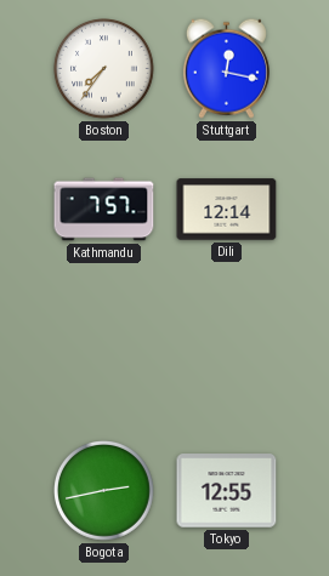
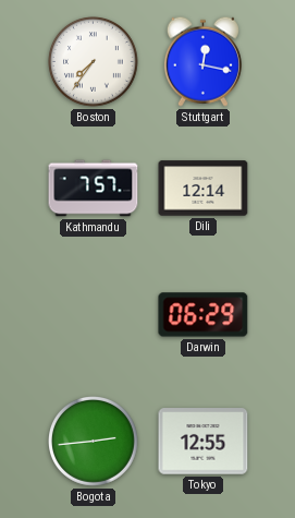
Darwin: none -> 06:29
Bogota: 2:43 -> 2:44
